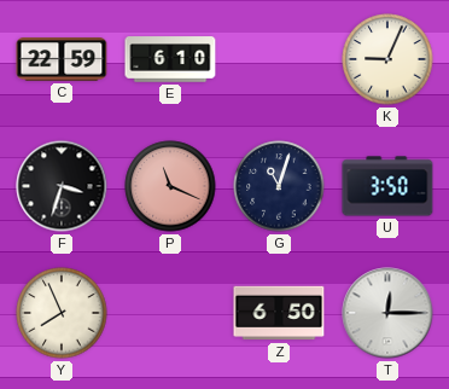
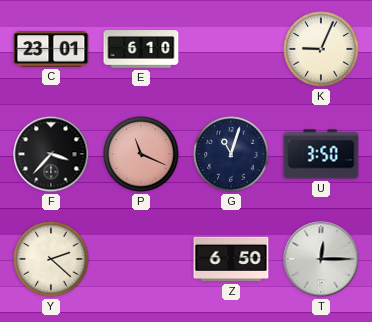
C: 22:59 -> 23:01
F: 3:33 -> 3:37
Y: 7:56 -> 2:22
